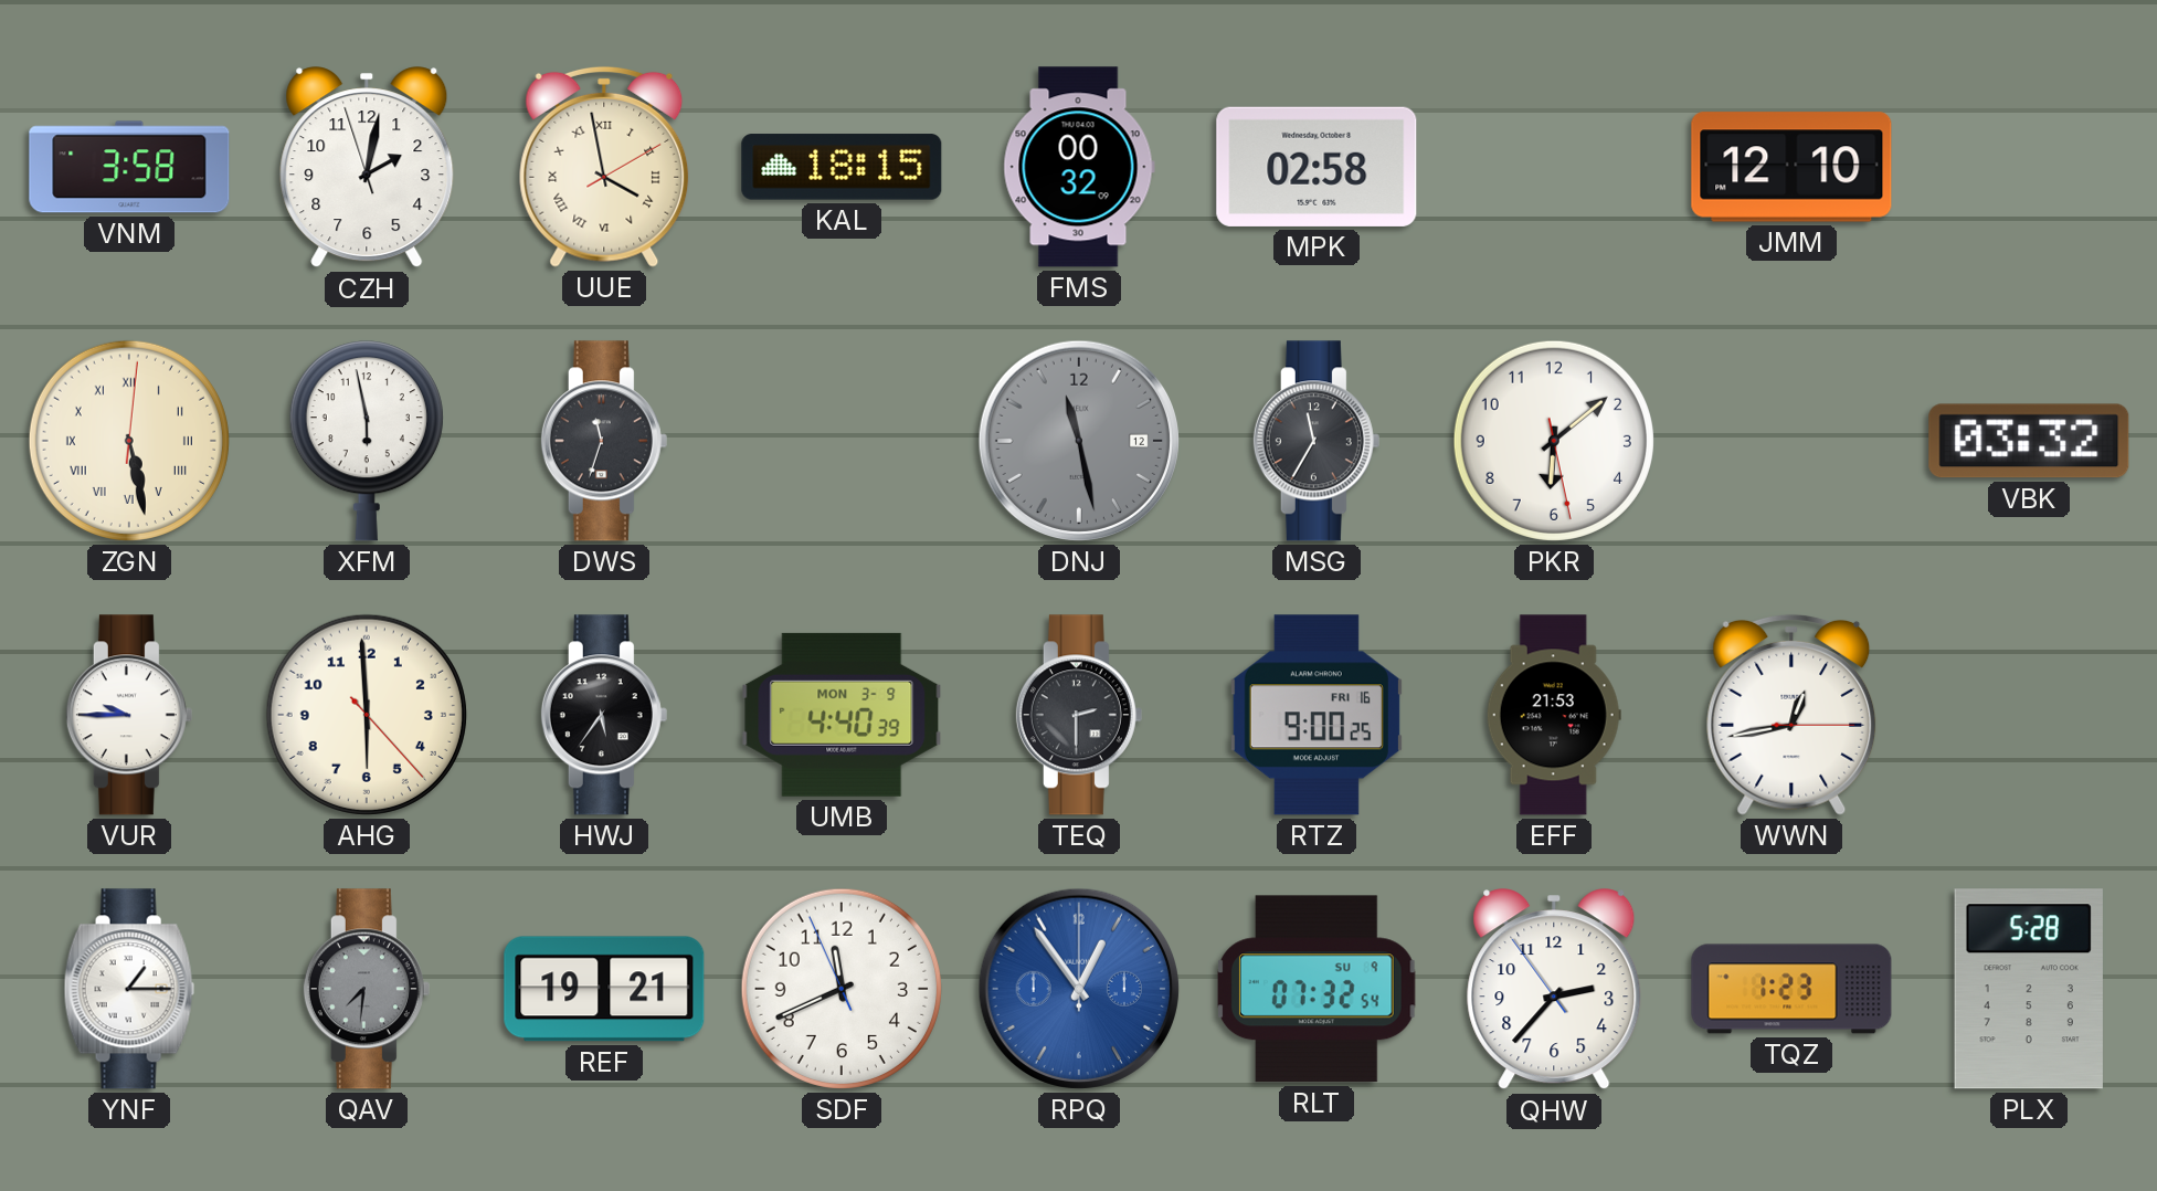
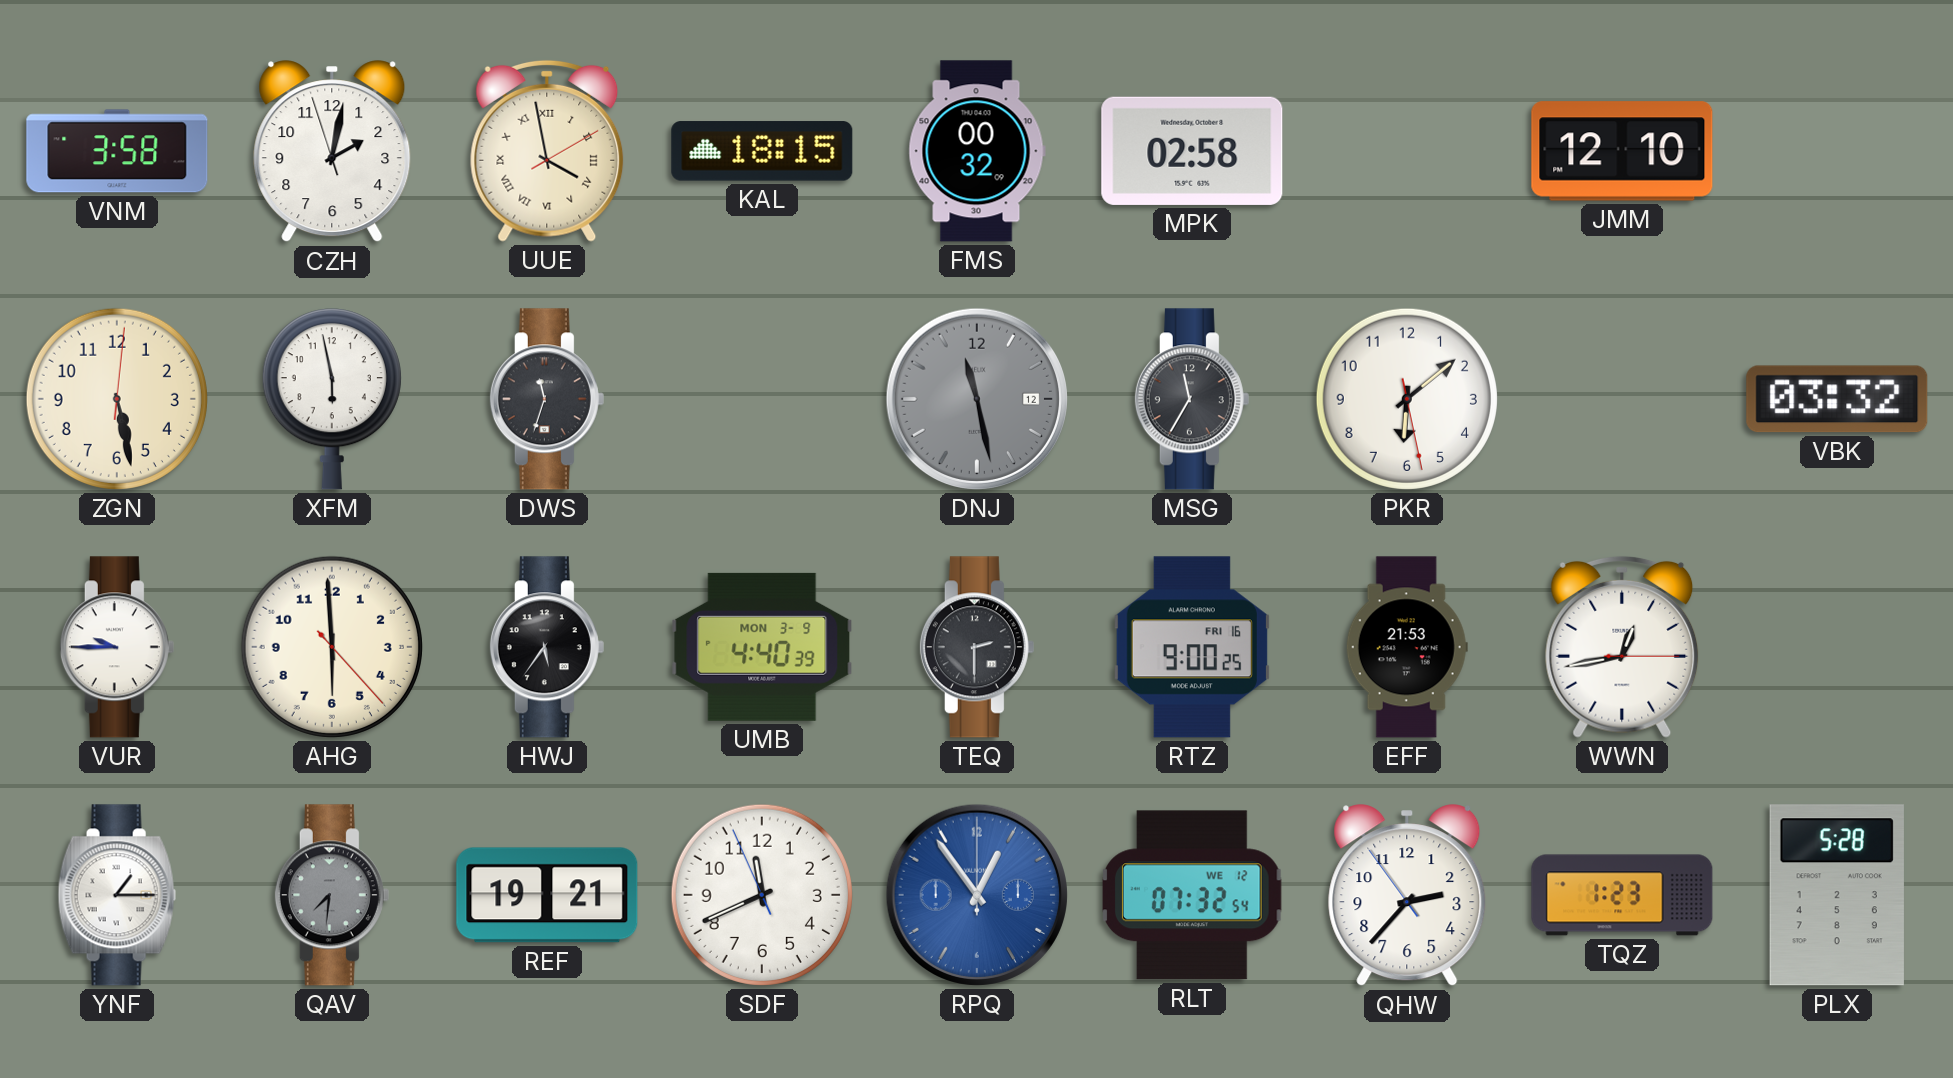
ZGN numerals: Roman -> Arabic
RLT date: SU 9 -> WE 12
